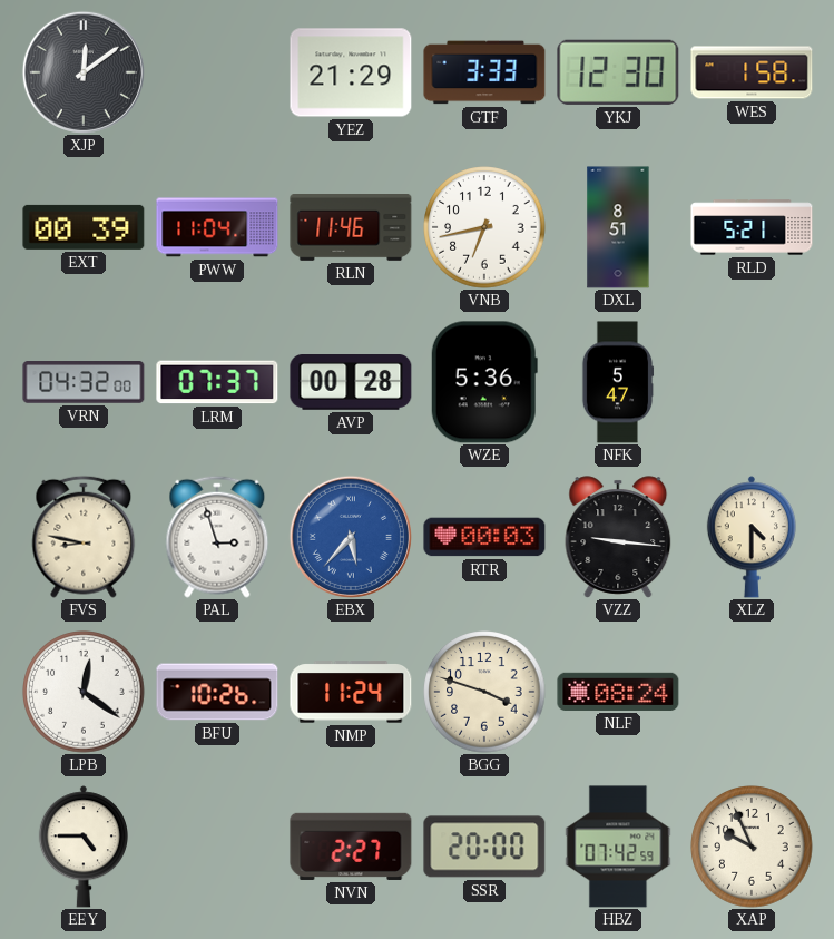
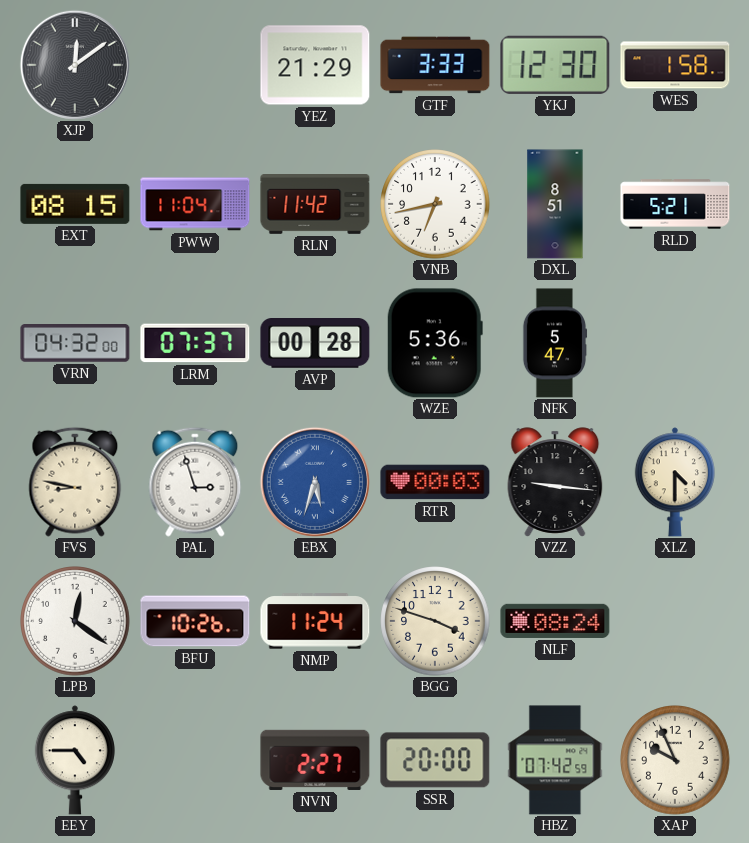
EXT: 00:39 -> 08:15
RLN: 11:46 -> 11:42
EBX: 5:37 -> 5:33
